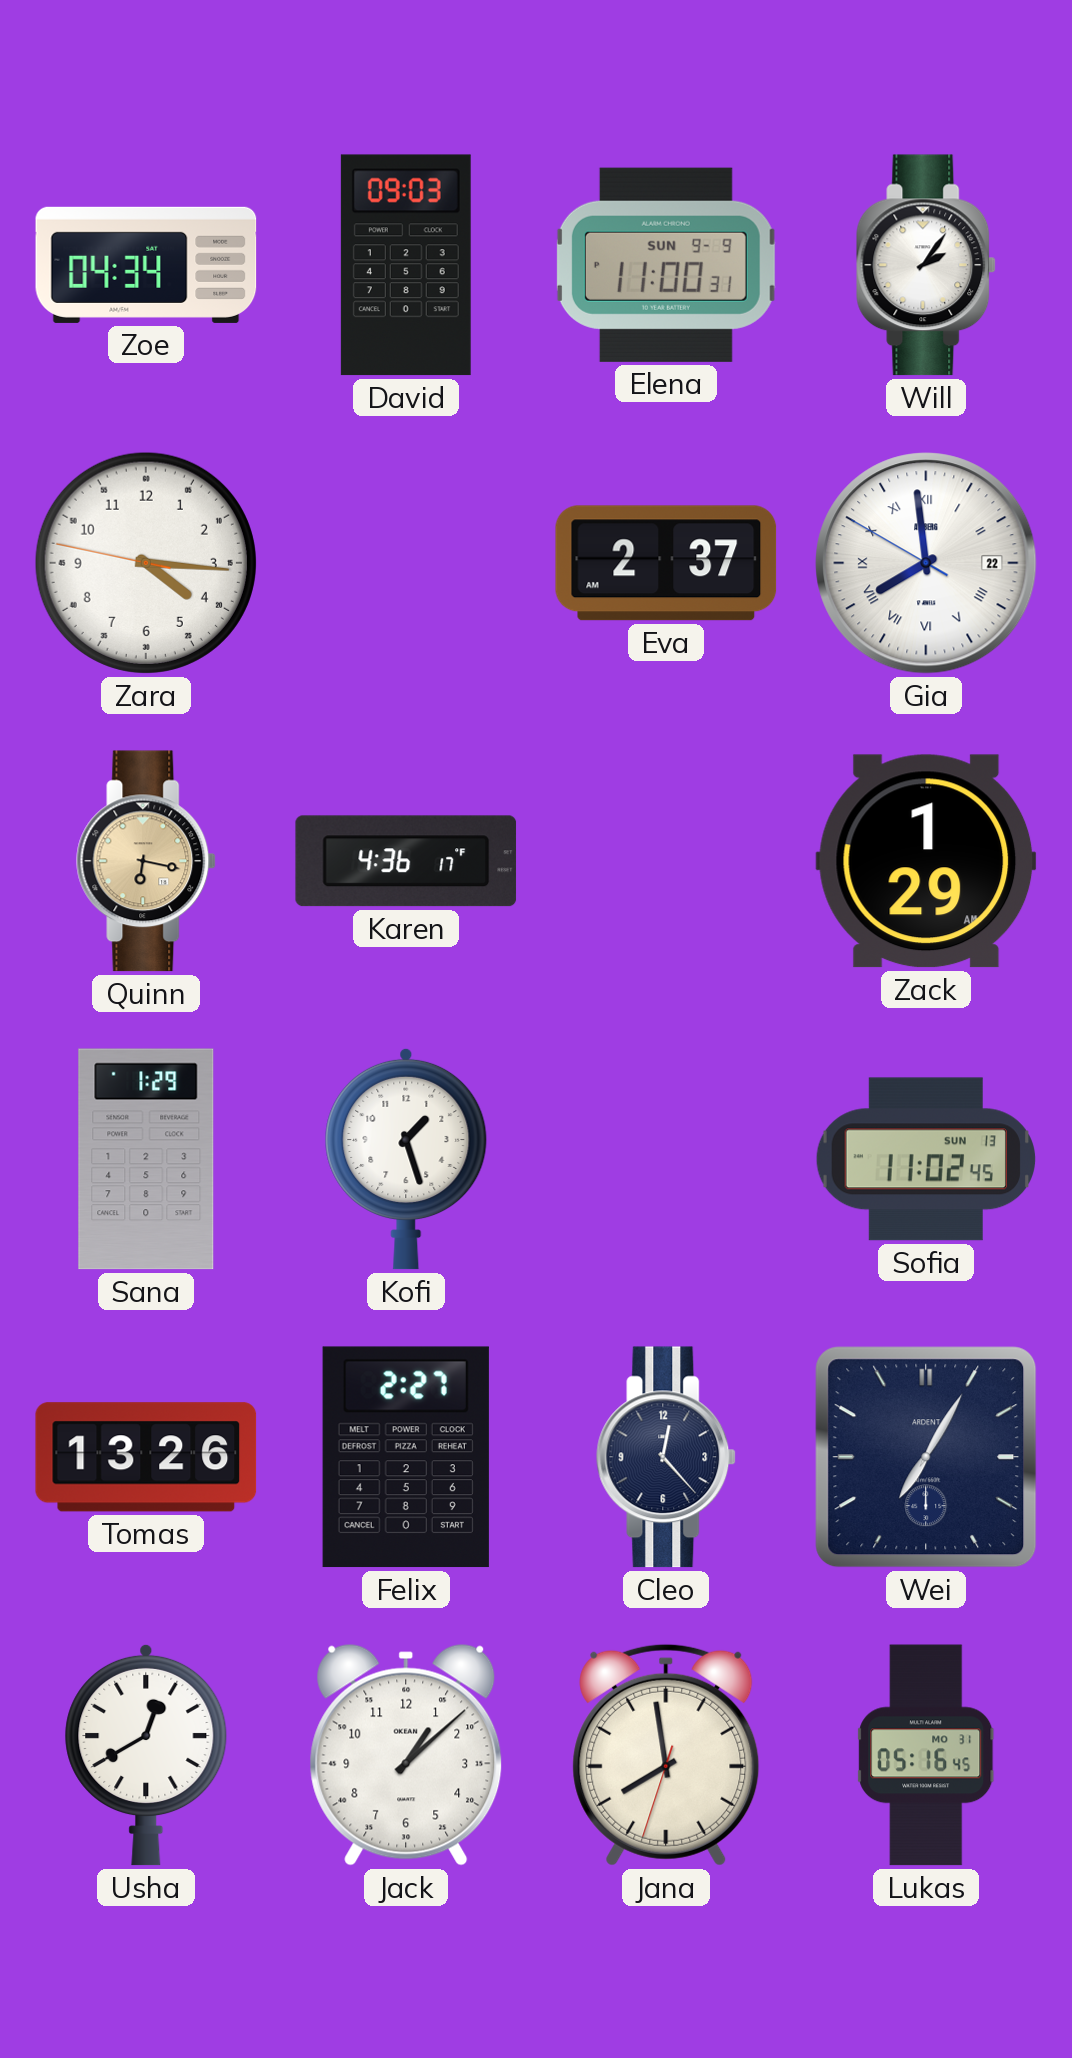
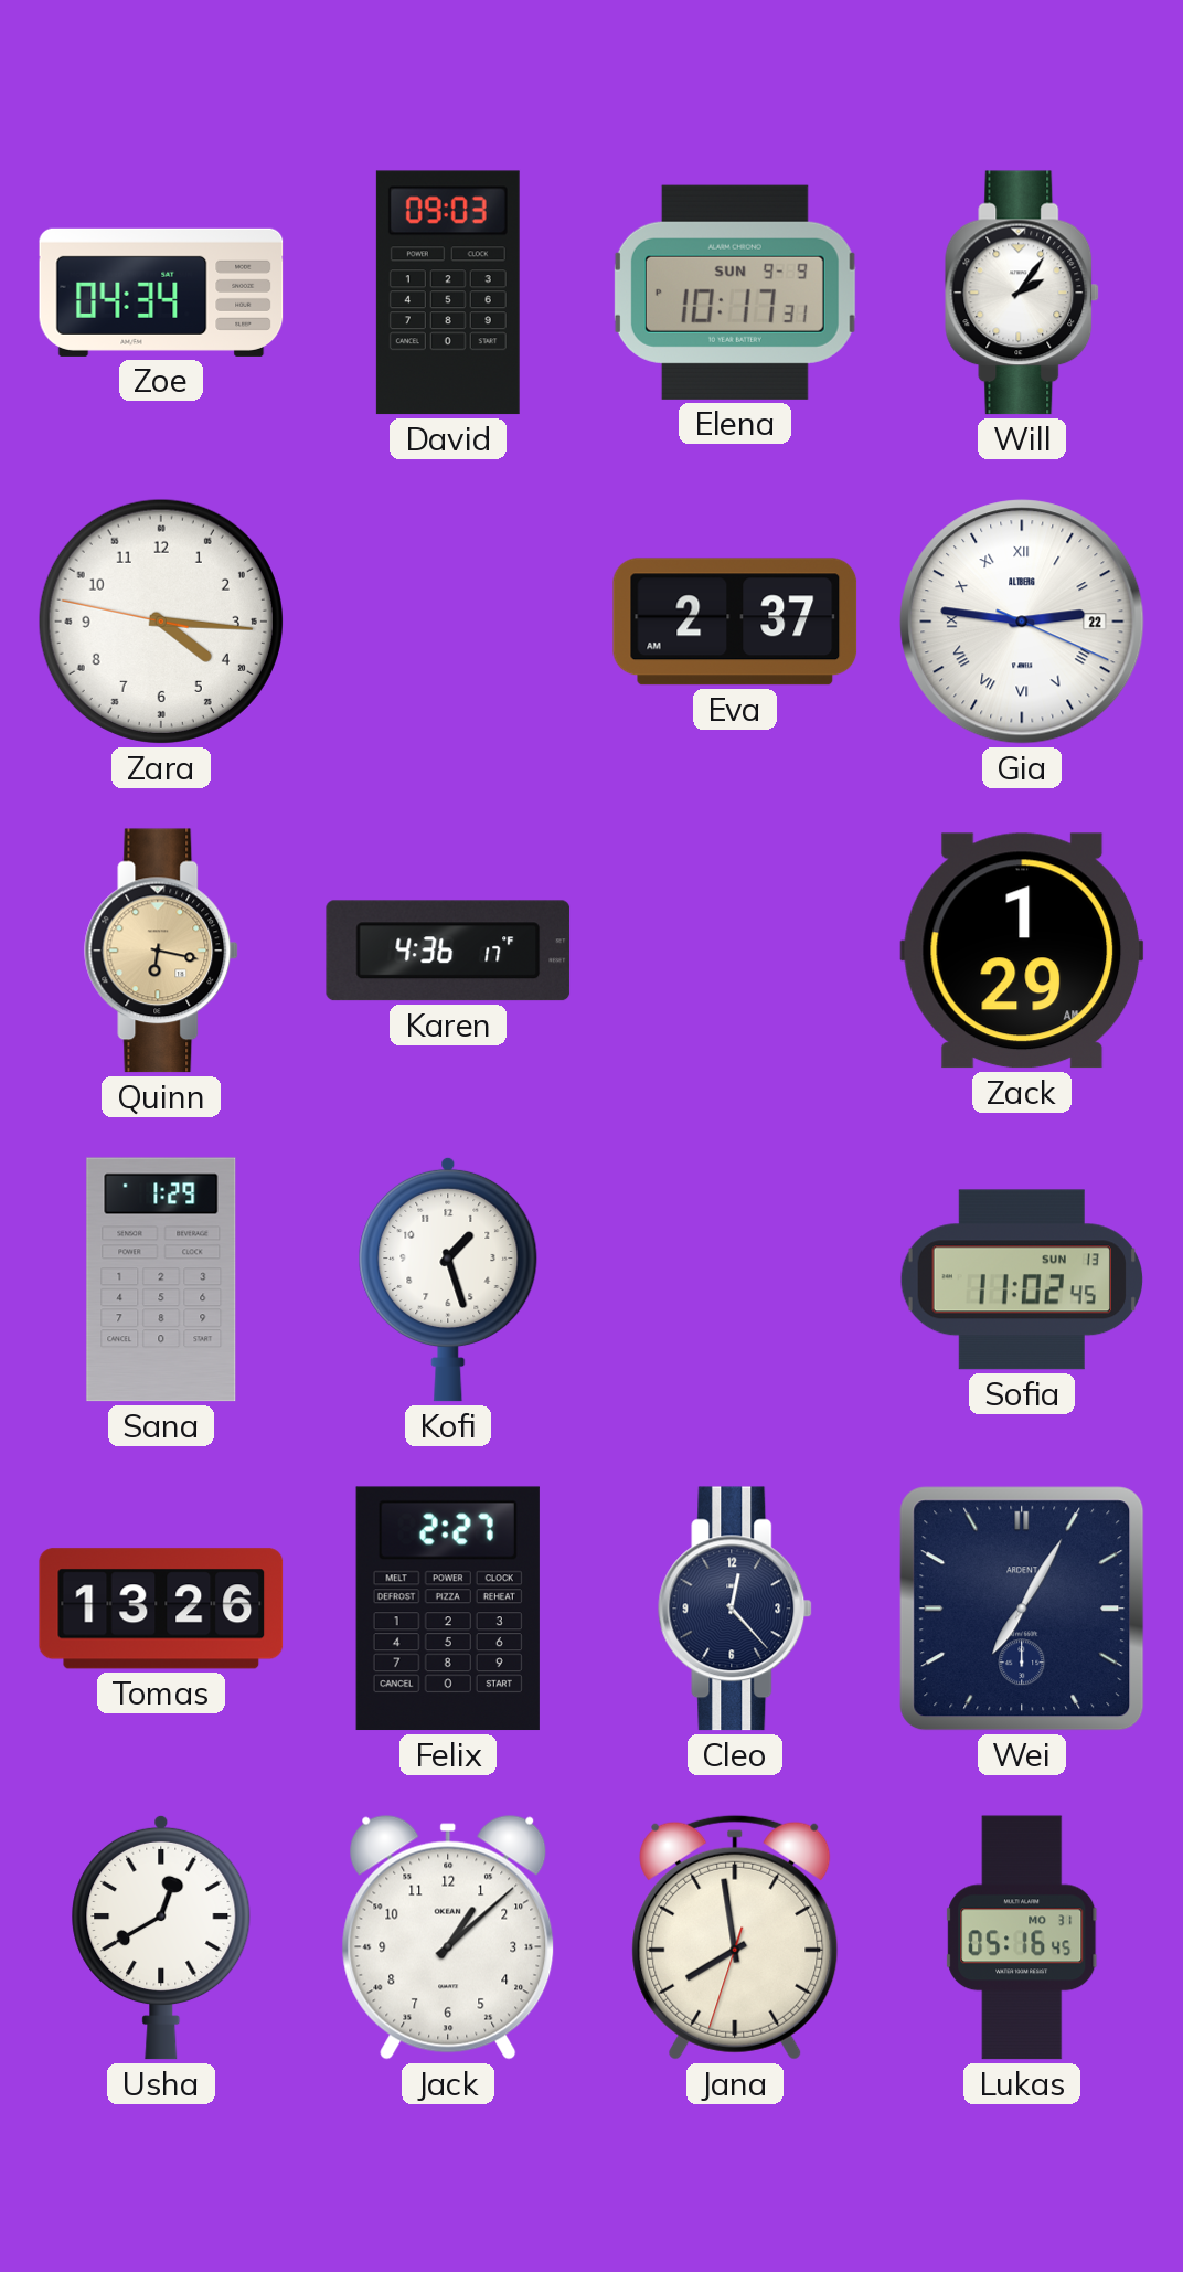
Elena: 11:00 -> 10:17
Gia: 7:58 -> 2:46
